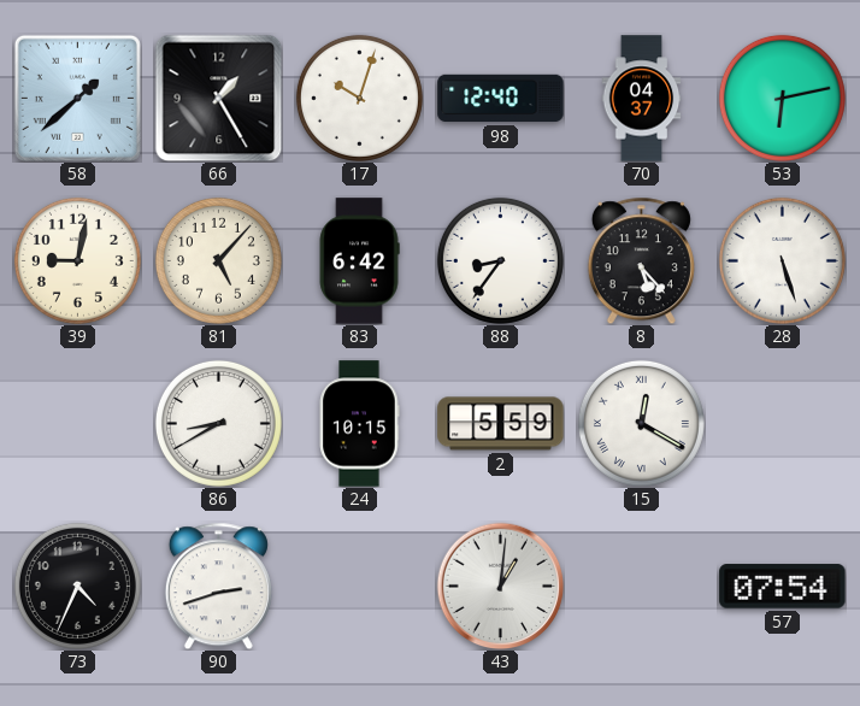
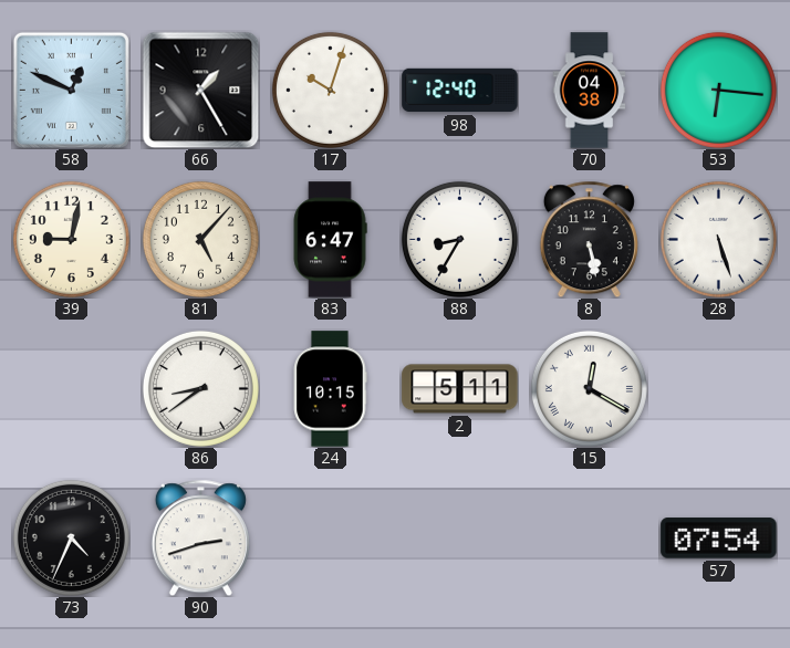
58: 1:38 -> 12:49
70: 04:37 -> 04:38
53: 6:13 -> 6:16
83: 6:42 -> 6:47
88: 8:36 -> 8:35
8: 5:23 -> 5:28
86: 8:40 -> 8:39
2: 5:59 -> 5:11
43: 1:01 -> none
